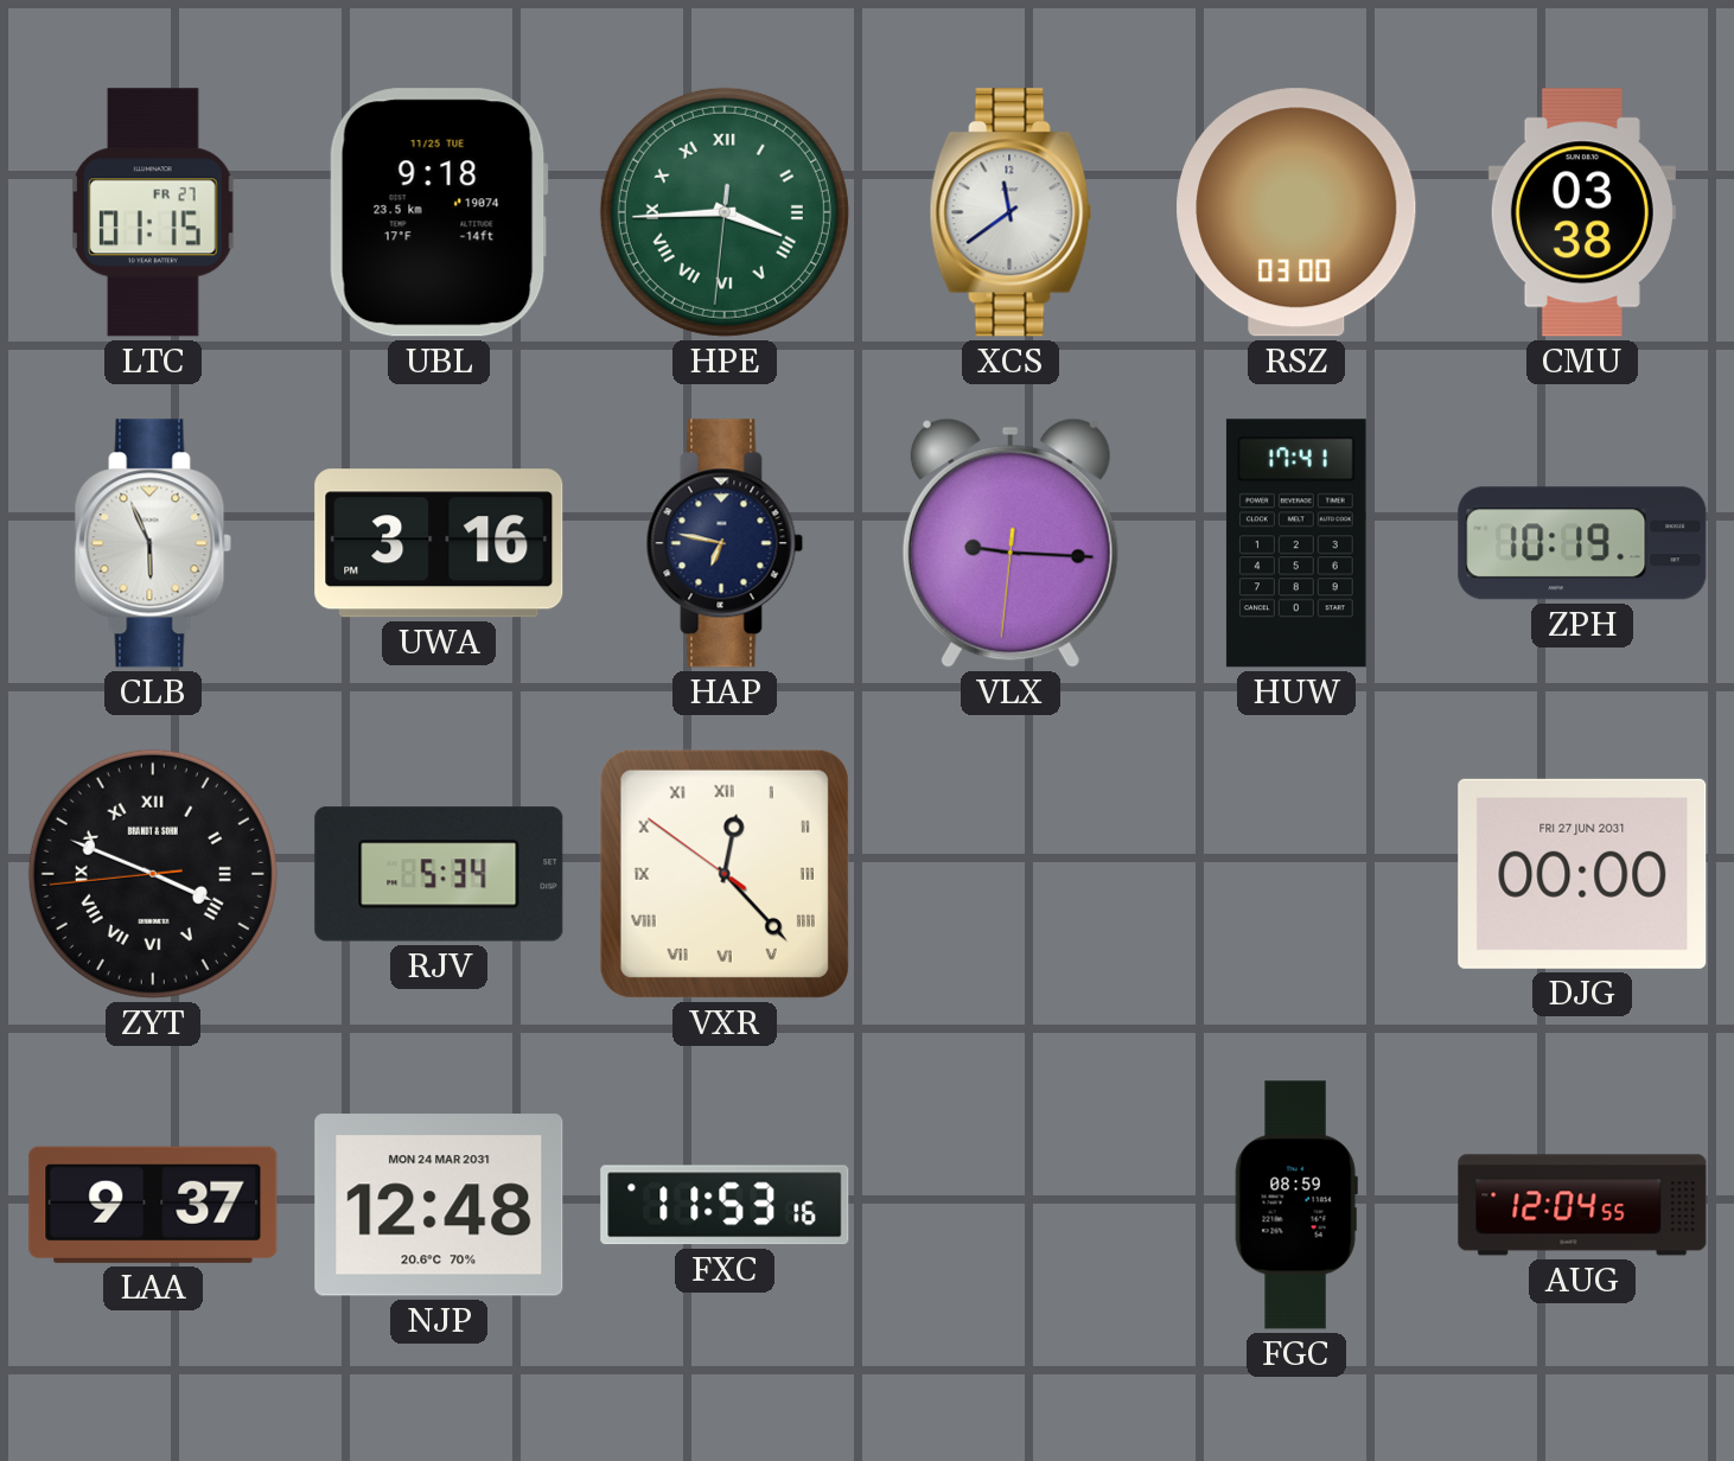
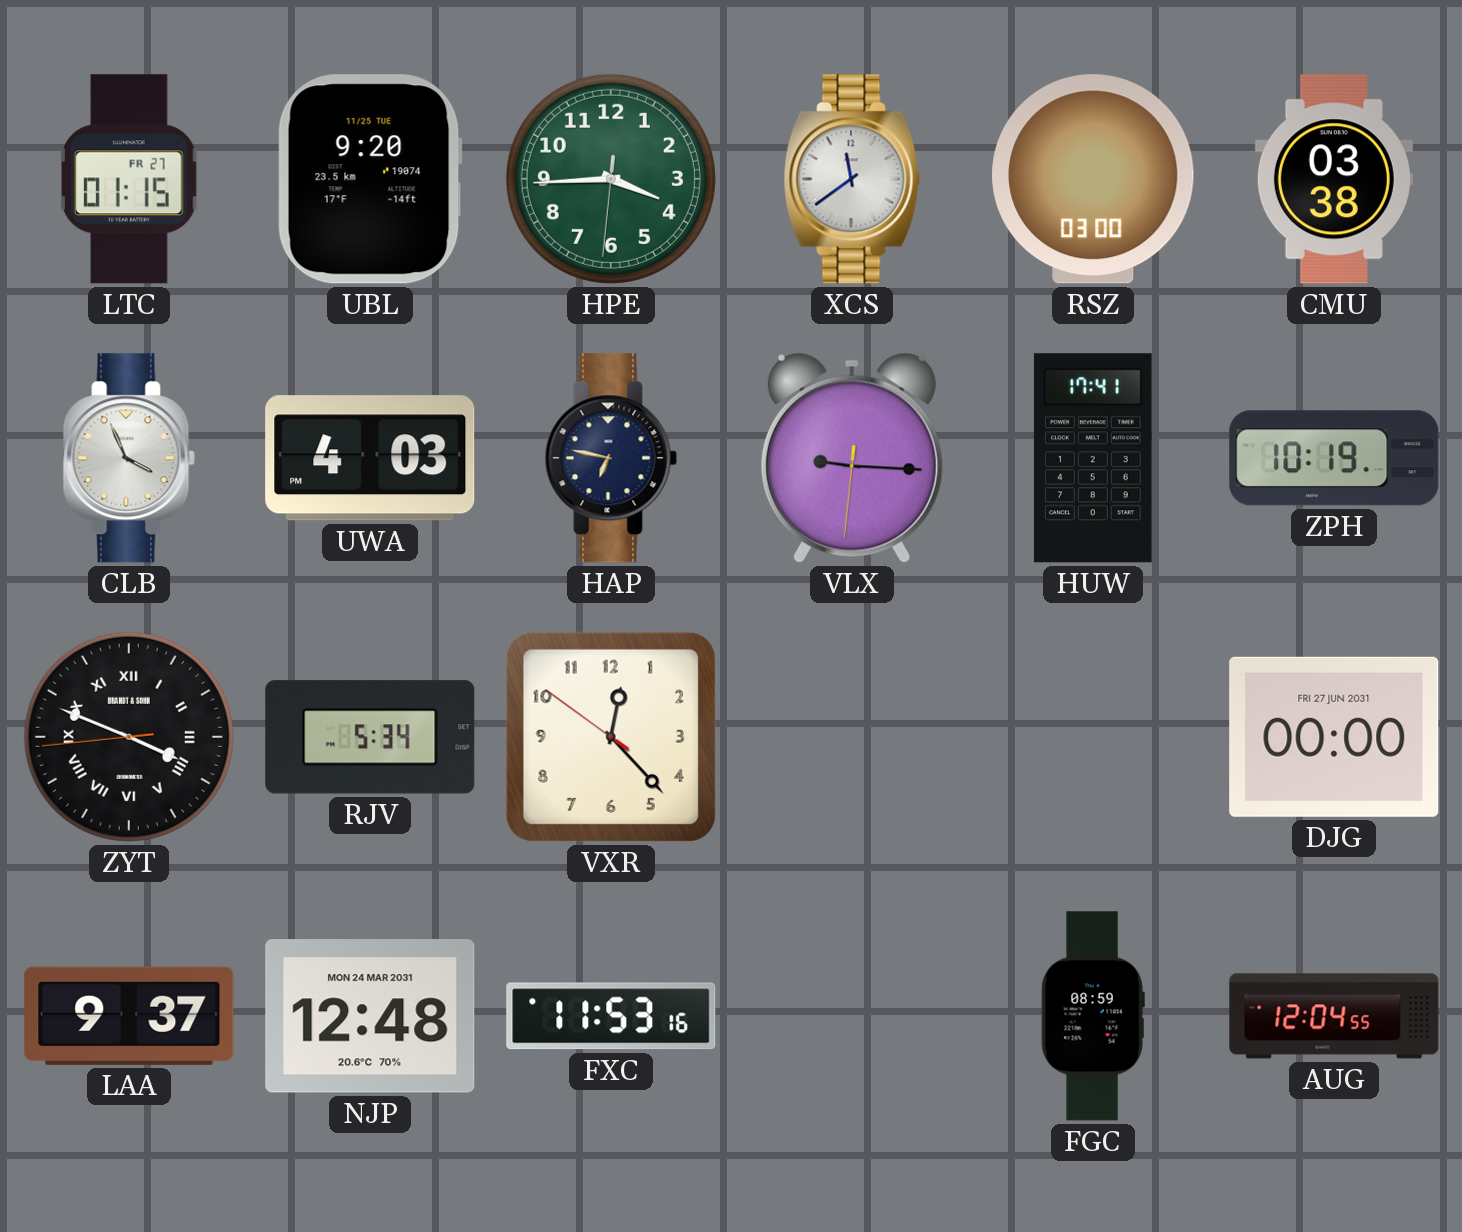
UBL: 9:18 -> 9:20
HPE numerals: Roman -> Arabic
CLB: 5:56 -> 3:56
UWA: 3:16 -> 4:03
VXR numerals: Roman -> Arabic
